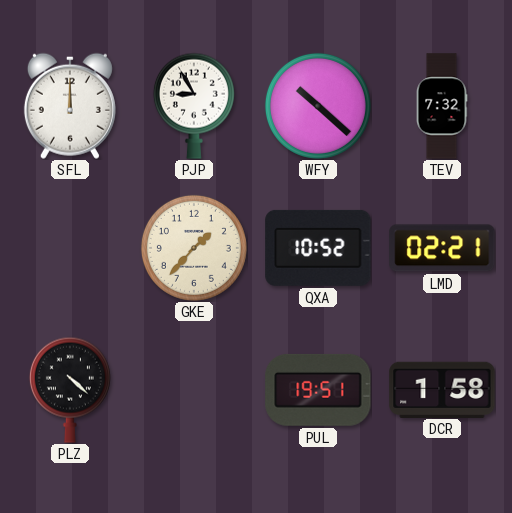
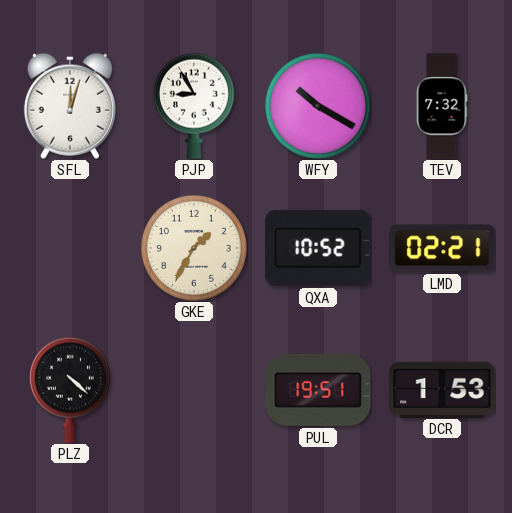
SFL: 12:00 -> 12:03
WFY: 10:22 -> 10:20
GKE: 1:37 -> 1:35
DCR: 1:58 -> 1:53
